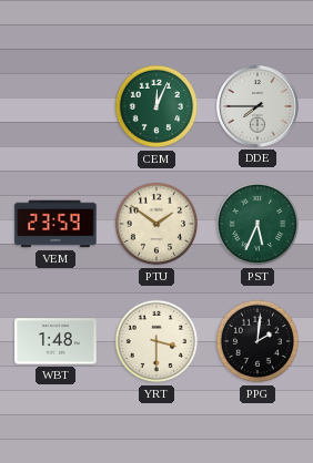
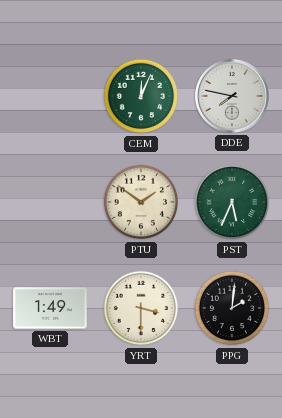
DDE: 7:45 -> 7:47
VEM: 23:59 -> none
WBT: 1:48 -> 1:49
